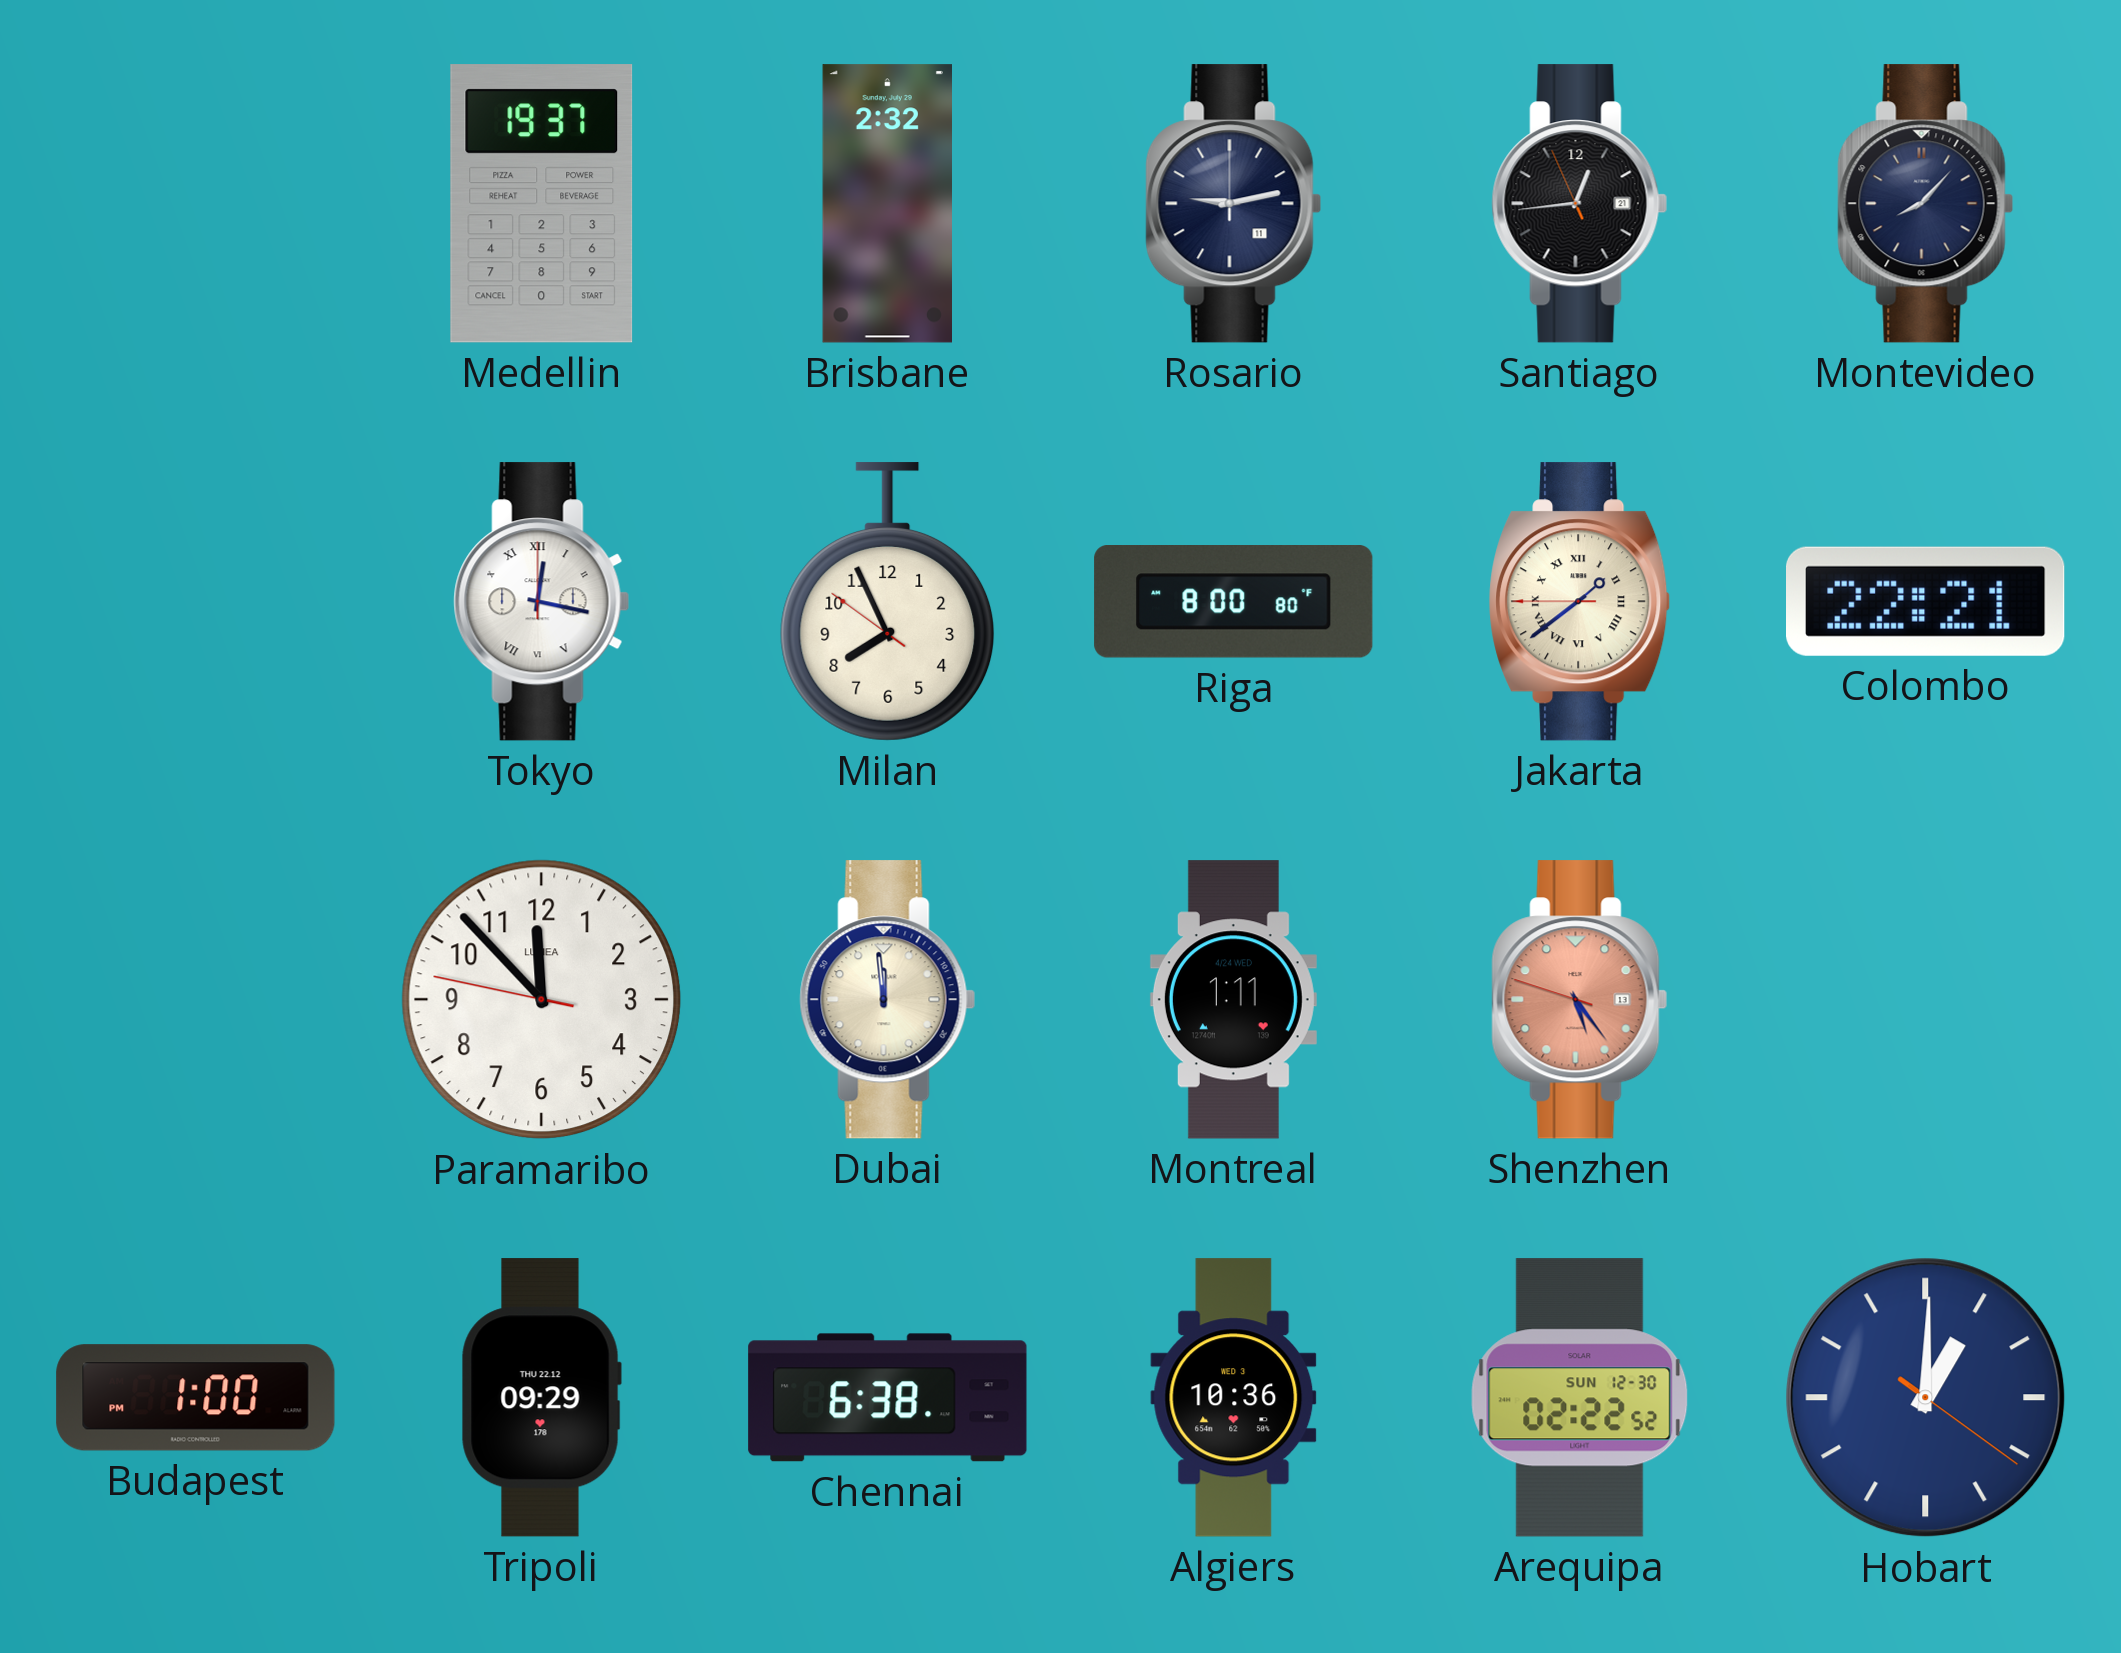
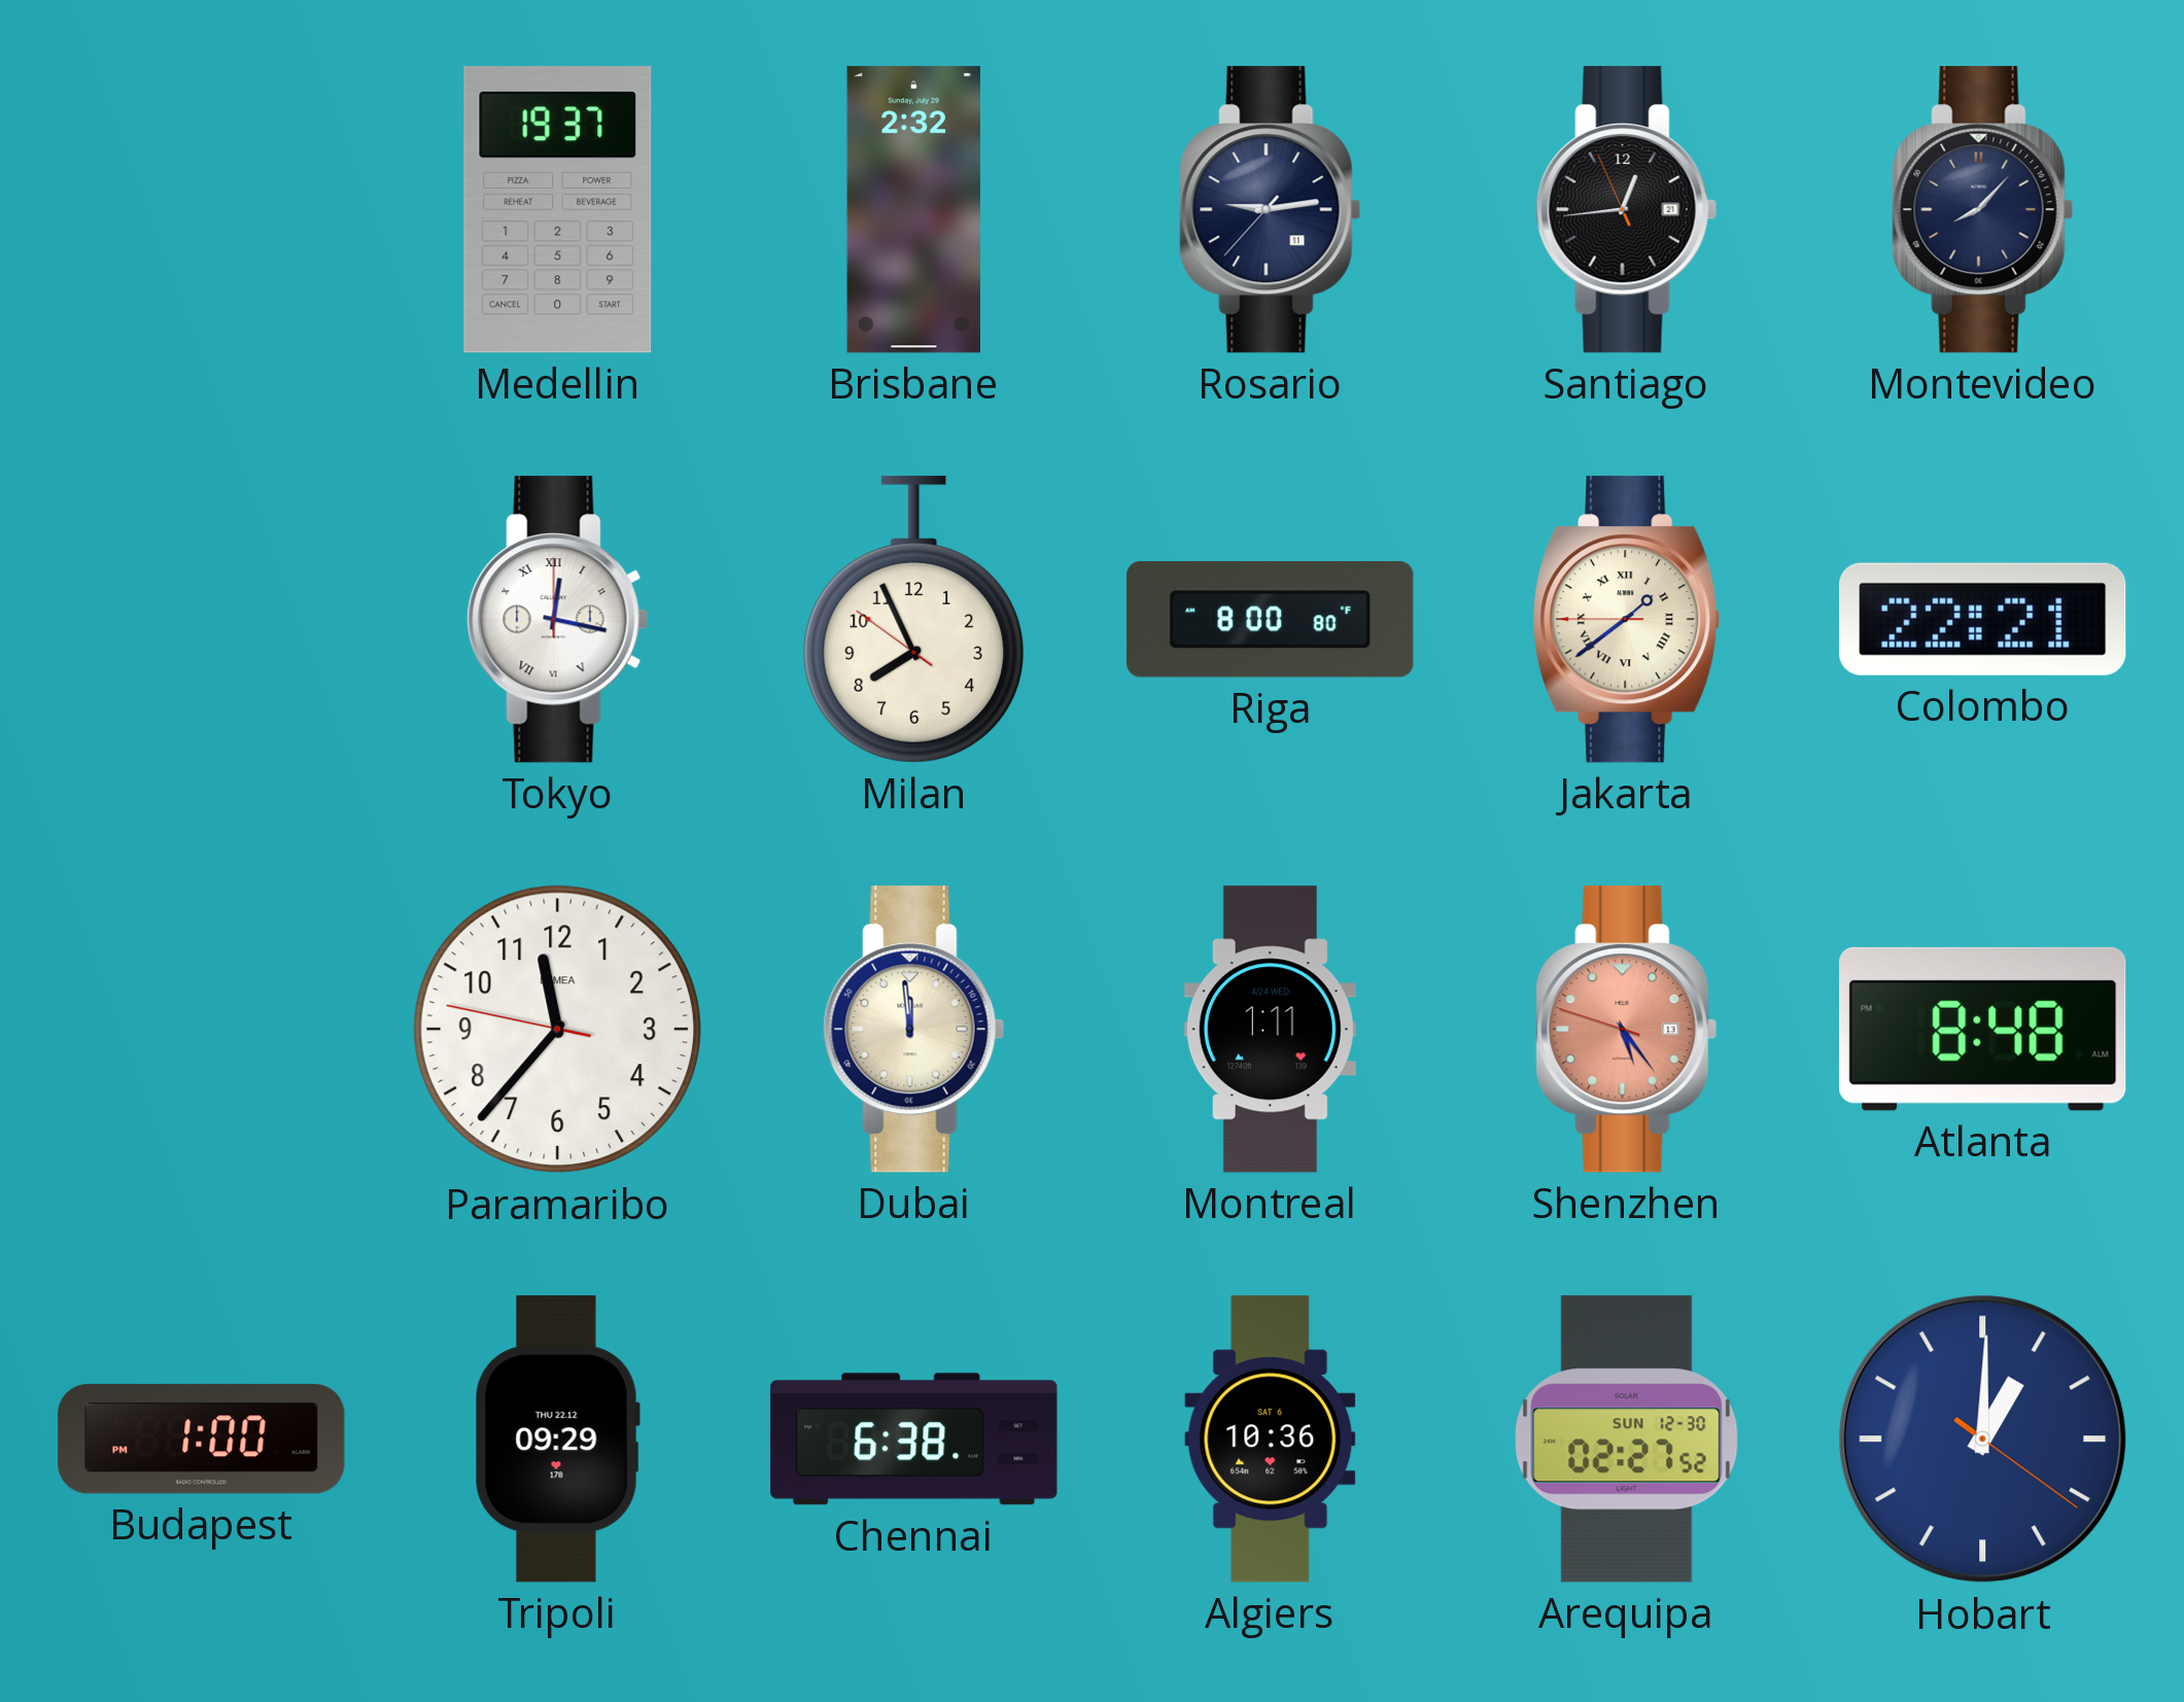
Rosario: 9:13:00 -> 9:13:37
Paramaribo: 11:52 -> 11:36
Atlanta: none -> 8:48
Algiers date: WED 3 -> SAT 6
Arequipa: 02:22 -> 02:27
